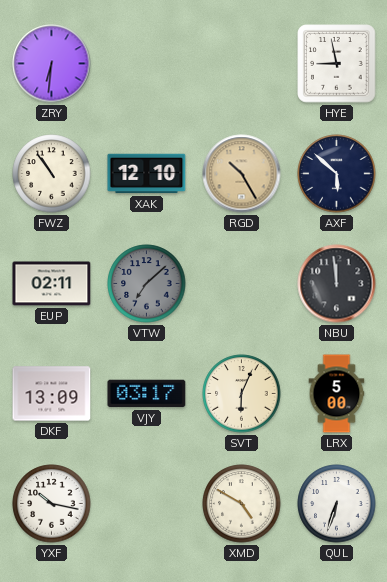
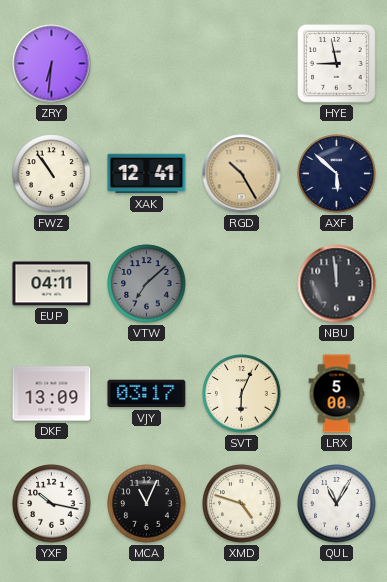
XAK: 12:10 -> 12:41
EUP: 02:11 -> 04:11
MCA: none -> 11:04
XMD: 4:50 -> 4:48
QUL: 6:33 -> 11:05
